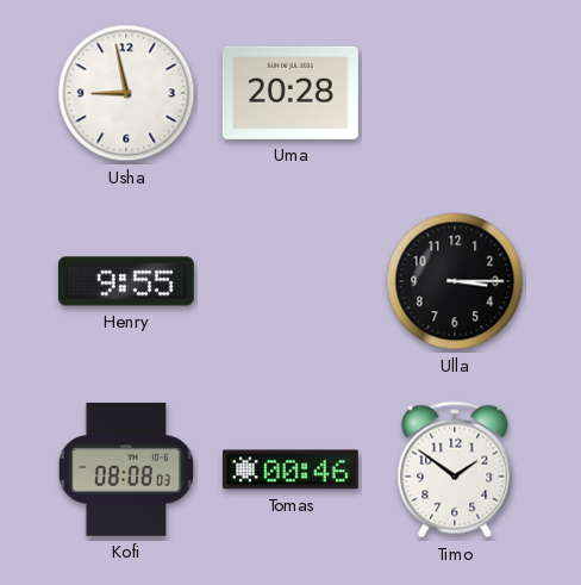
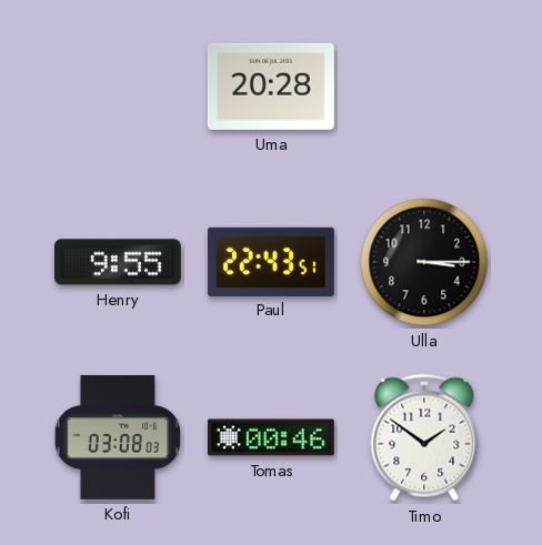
Usha: 8:58 -> none
Paul: none -> 22:43
Kofi: 08:08 -> 03:08
